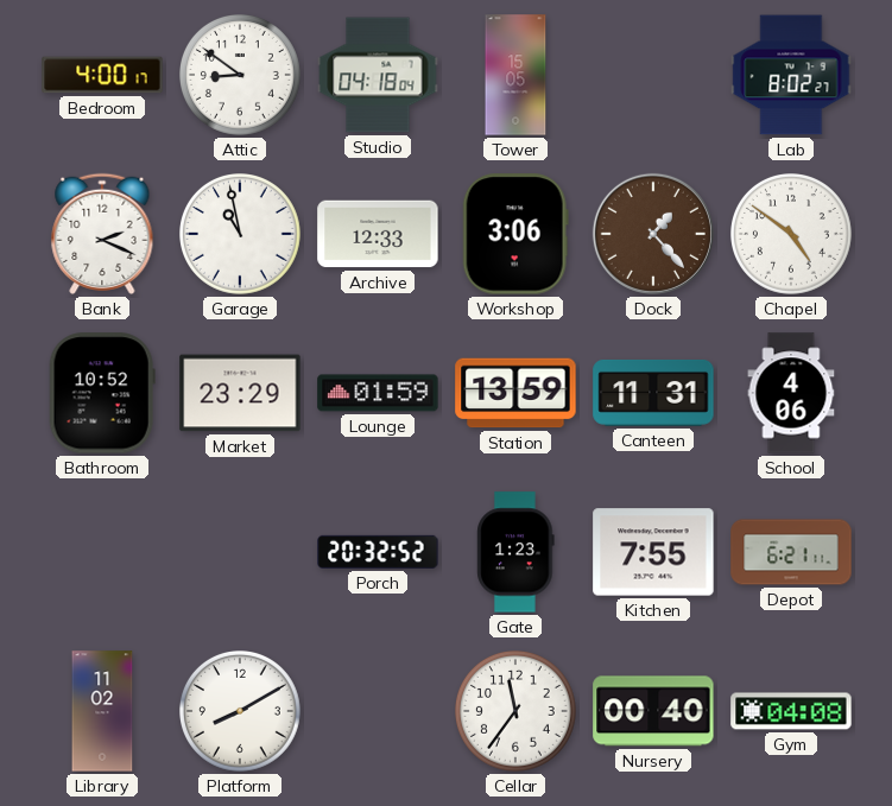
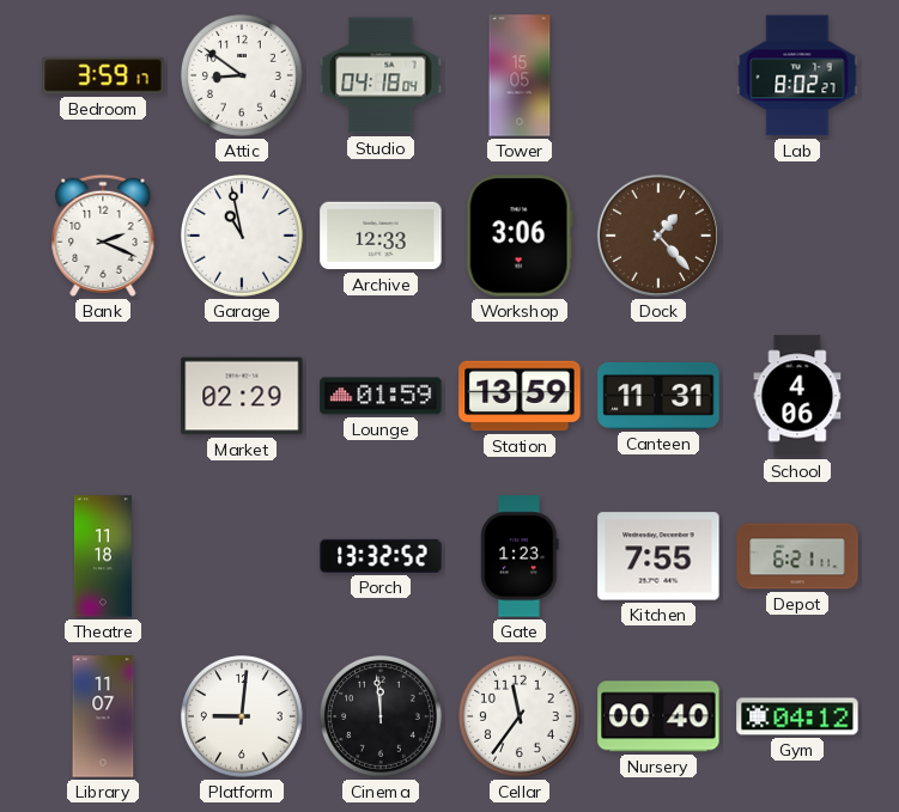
Bedroom: 4:00 -> 3:59
Chapel: 4:51 -> none
Bathroom: 10:52 -> none
Market: 23:29 -> 02:29
Theatre: none -> 11:18
Porch: 20:32 -> 13:32
Library: 11:02 -> 11:07
Platform: 8:10 -> 9:01
Cinema: none -> 11:59
Gym: 04:08 -> 04:12
